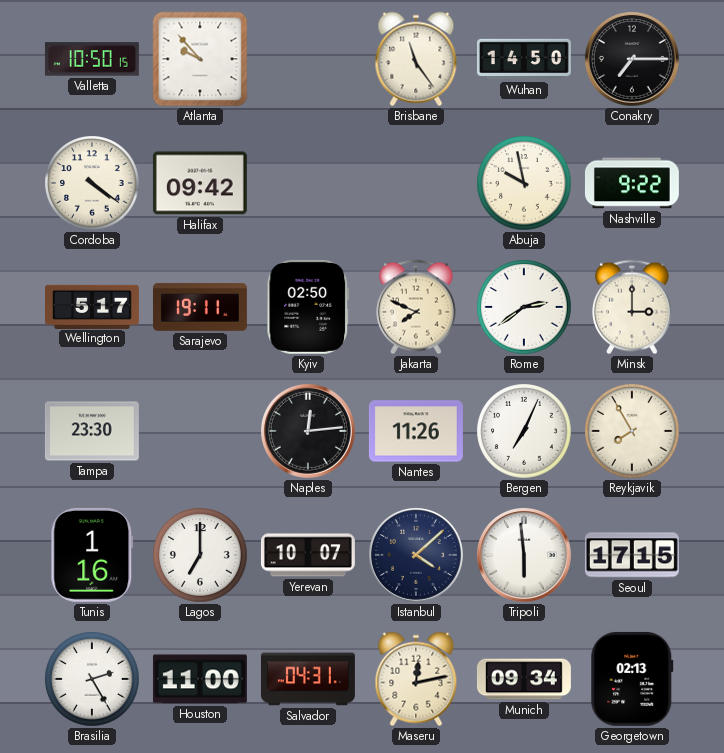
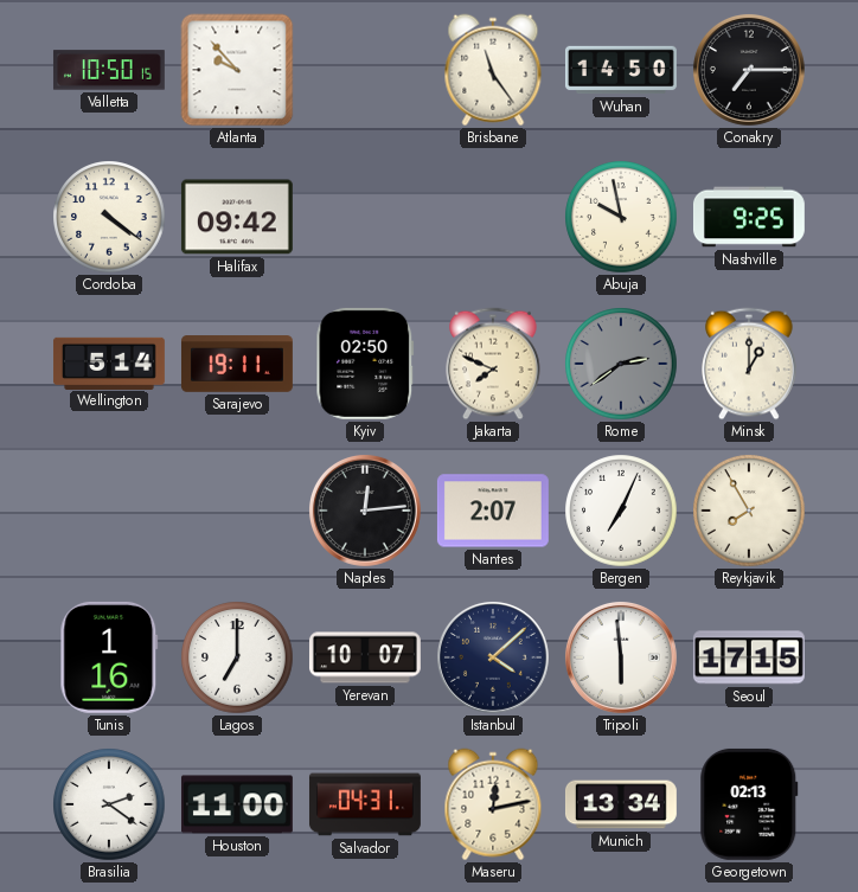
Nashville: 9:22 -> 9:25
Wellington: 5:17 -> 5:14
Rome dial: white -> grey
Minsk: 3:00 -> 1:00
Tampa: 23:30 -> none
Nantes: 11:26 -> 2:07
Brasilia: 2:25 -> 2:21
Munich: 09:34 -> 13:34
